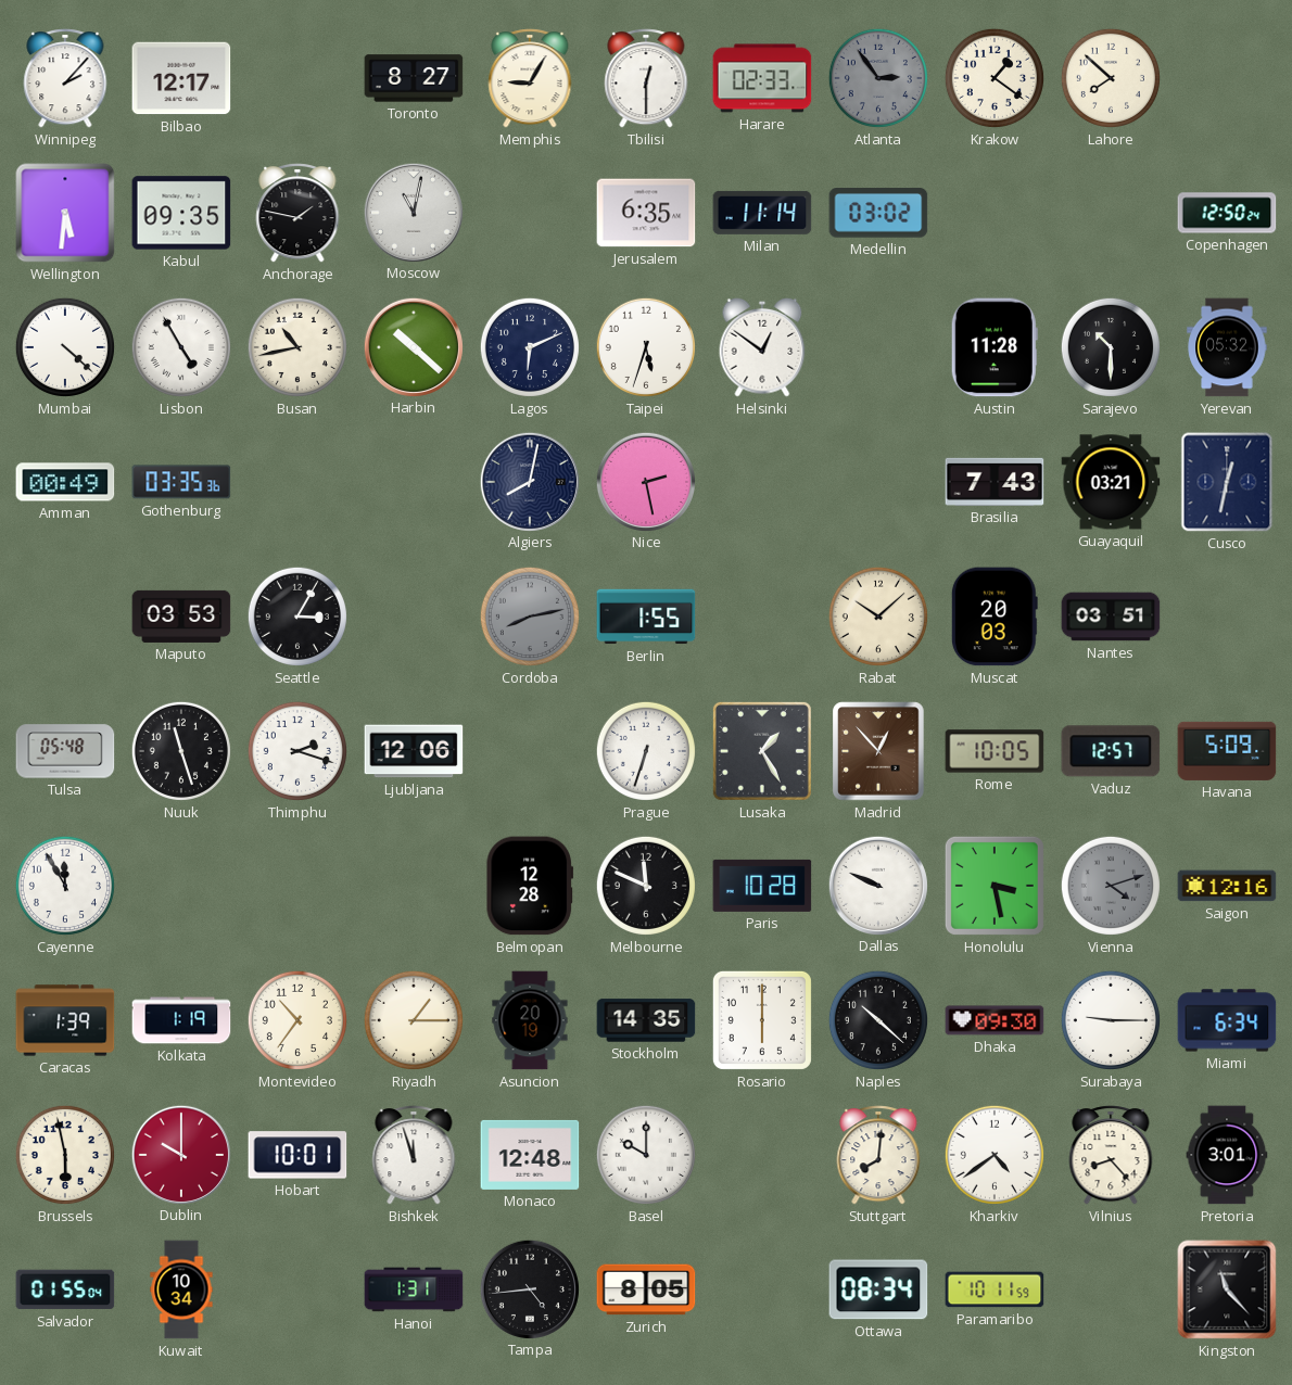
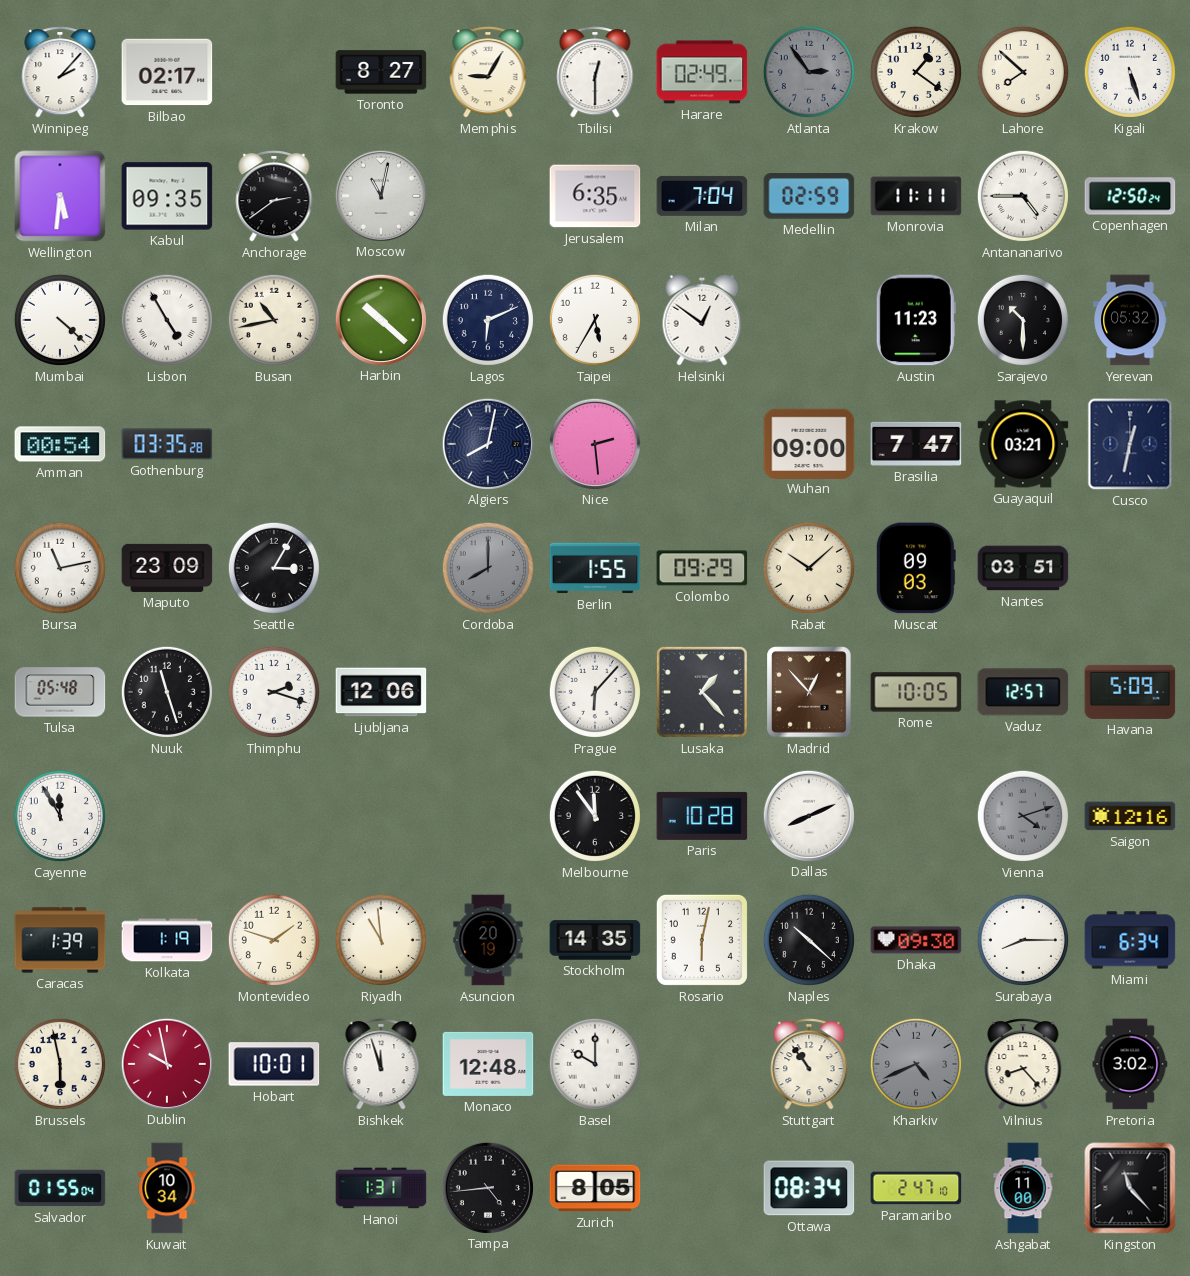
Bilbao: 12:17 -> 02:17
Harare: 02:33 -> 02:49
Kigali: none -> 5:27
Anchorage: 1:47 -> 2:39
Milan: 11:14 -> 7:04
Medellin: 03:02 -> 02:59
Monrovia: none -> 11:11
Antananarivo: none -> 4:45
Taipei: 5:33 -> 5:35
Austin: 11:28 -> 11:23
Amman: 00:49 -> 00:54
Gothenburg: 03:35:36 -> 03:35:28
Nice: 2:28 -> 2:29
Wuhan: none -> 09:00
Brasilia: 7:43 -> 7:47
Bursa: none -> 11:13
Maputo: 03:53 -> 23:09
Cordoba: 8:13 -> 8:00
Colombo: none -> 09:29
Muscat: 20:03 -> 09:03
Prague: 6:33 -> 6:07
Lusaka: 1:25 -> 1:23
Belmopan: 12:28 -> none
Melbourne: 11:49 -> 11:54
Dallas: 9:49 -> 8:11
Honolulu: 3:28 -> none
Montevideo: 10:36 -> 1:48
Riyadh: 1:15 -> 10:59
Rosario: 6:00 -> 6:02
Surabaya: 9:15 -> 8:15
Dublin: 10:00 -> 9:58
Stuttgart: 8:01 -> 10:54
Kharkiv: 4:39 -> 4:41
Kharkiv dial: white -> grey
Pretoria: 3:01 -> 3:02
Paramaribo: 10:11 -> 2:47
Ashgabat: none -> 11:00
